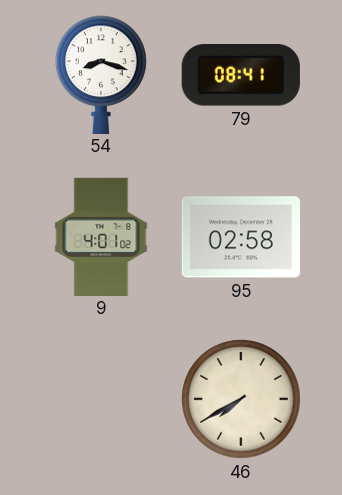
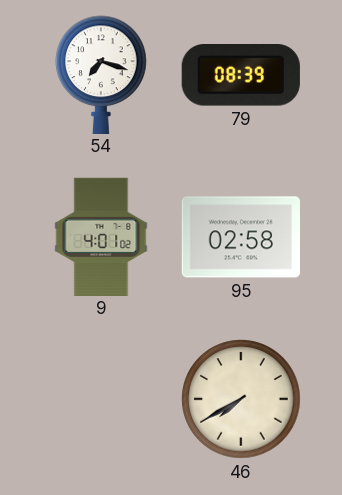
54: 8:18 -> 7:18
79: 08:41 -> 08:39
